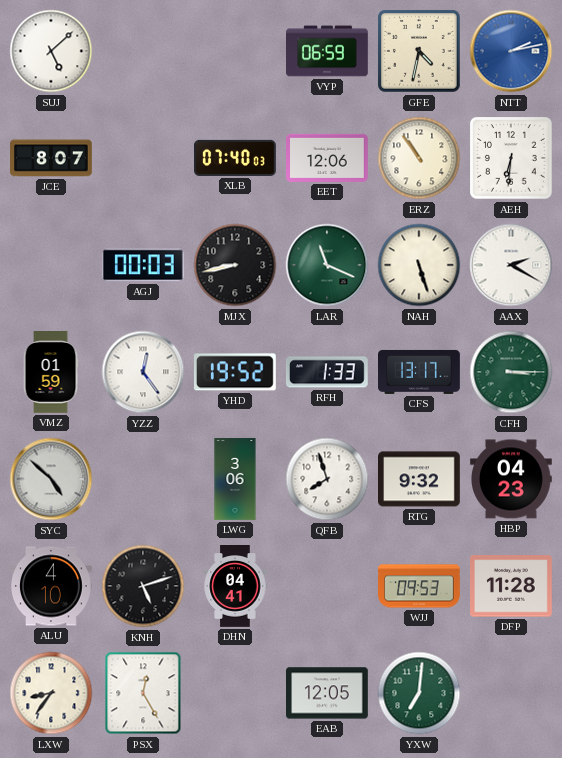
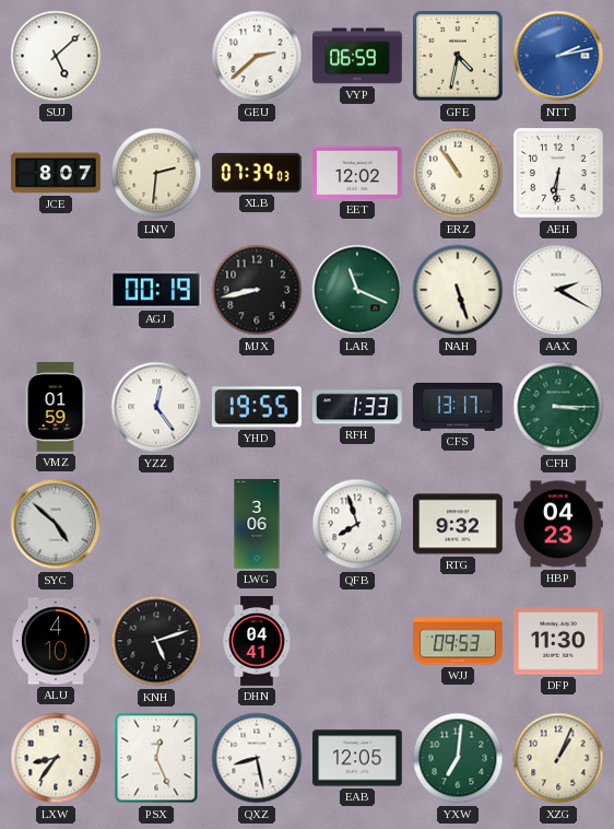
GEU: none -> 2:38
LNV: none -> 2:31
XLB: 07:40 -> 07:39
EET: 12:06 -> 12:02
AGJ: 00:03 -> 00:19
YHD: 19:52 -> 19:55
DFP: 11:28 -> 11:30
PSX: 12:25 -> 12:26
QXZ: none -> 8:28
XZG: none -> 1:04
